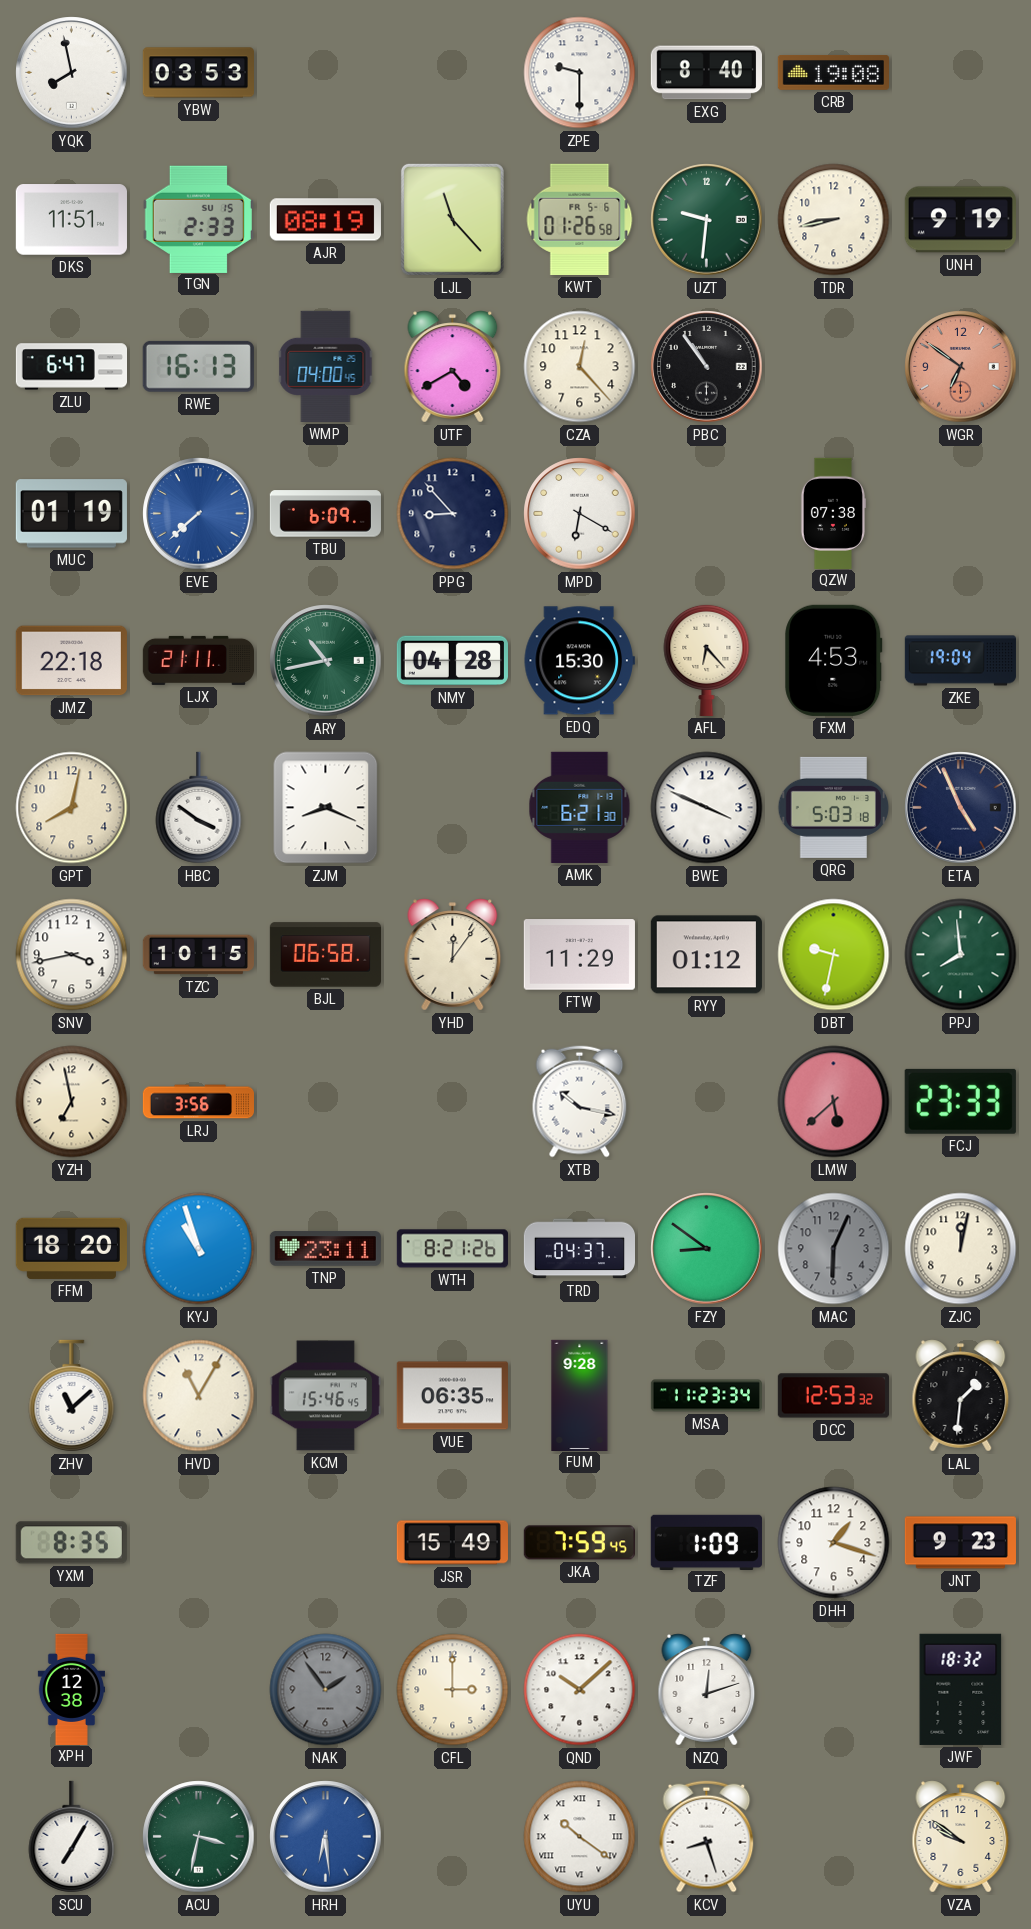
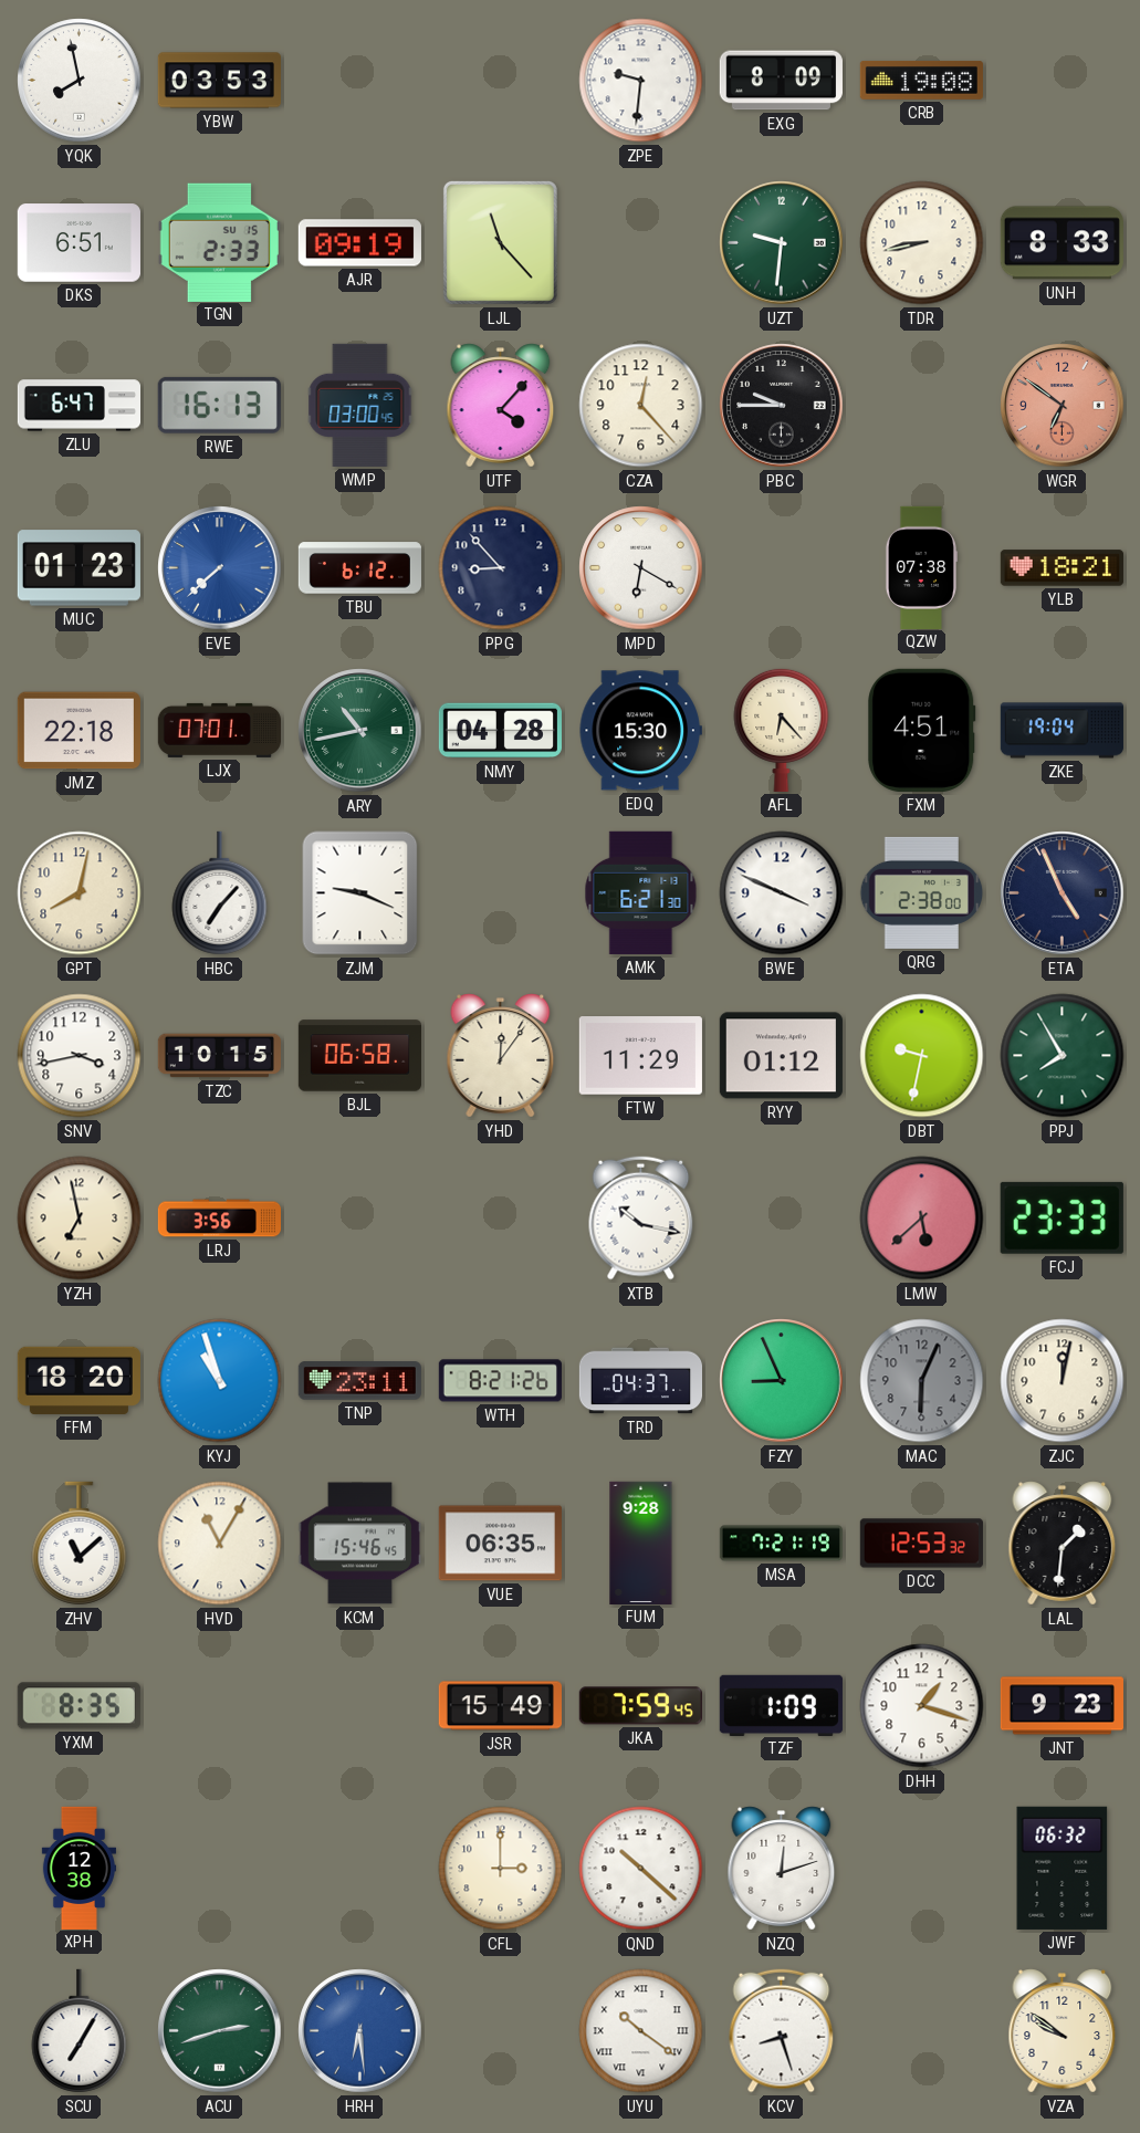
ZPE: 9:30 -> 9:31
EXG: 8:40 -> 8:09
DKS: 11:51 -> 6:51
AJR: 08:19 -> 09:19
KWT: 01:26 -> none
UNH: 9:19 -> 8:33
WMP: 04:00 -> 03:00
UTF: 4:40 -> 4:07
PBC: 10:54 -> 9:45
MUC: 01:19 -> 01:23
TBU: 6:09 -> 6:12
YLB: none -> 18:21
LJX: 21:11 -> 07:01
FXM: 4:53 -> 4:51
HBC: 3:51 -> 7:07
ZJM: 8:19 -> 9:19
QRG: 5:03 -> 2:38
PPJ: 7:59 -> 7:55
FZY: 8:51 -> 8:56
MSA: 11:23 -> 7:21
NAK: 1:54 -> none
QND: 10:08 -> 10:22
JWF: 18:32 -> 06:32
ACU: 3:32 -> 2:42
